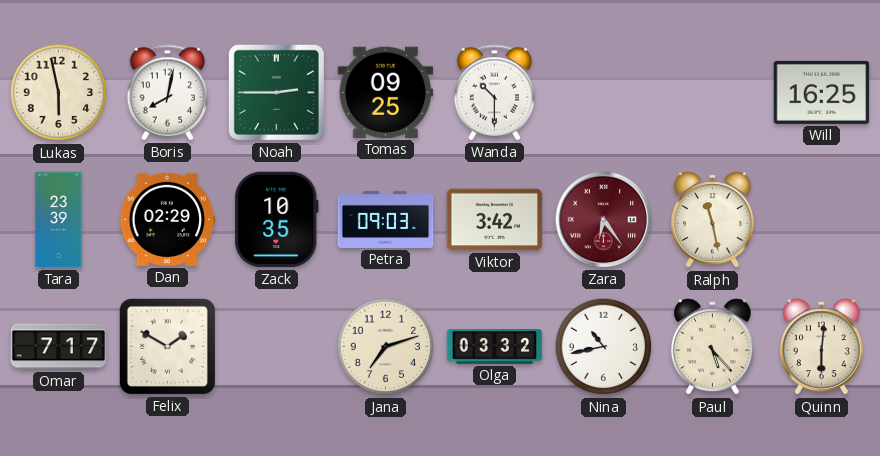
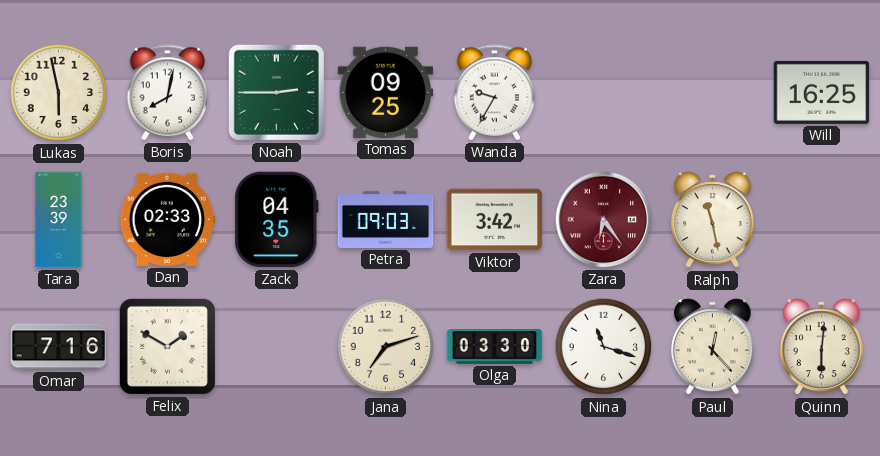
Wanda: 10:30 -> 9:35
Dan: 02:29 -> 02:33
Zack: 10:35 -> 04:35
Omar: 7:17 -> 7:16
Olga: 03:32 -> 03:30
Nina: 10:43 -> 11:18
Paul: 5:23 -> 12:23
